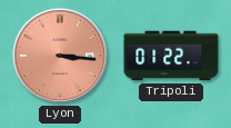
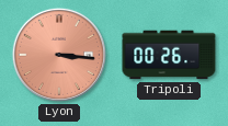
Tripoli: 01:22 -> 00:26
